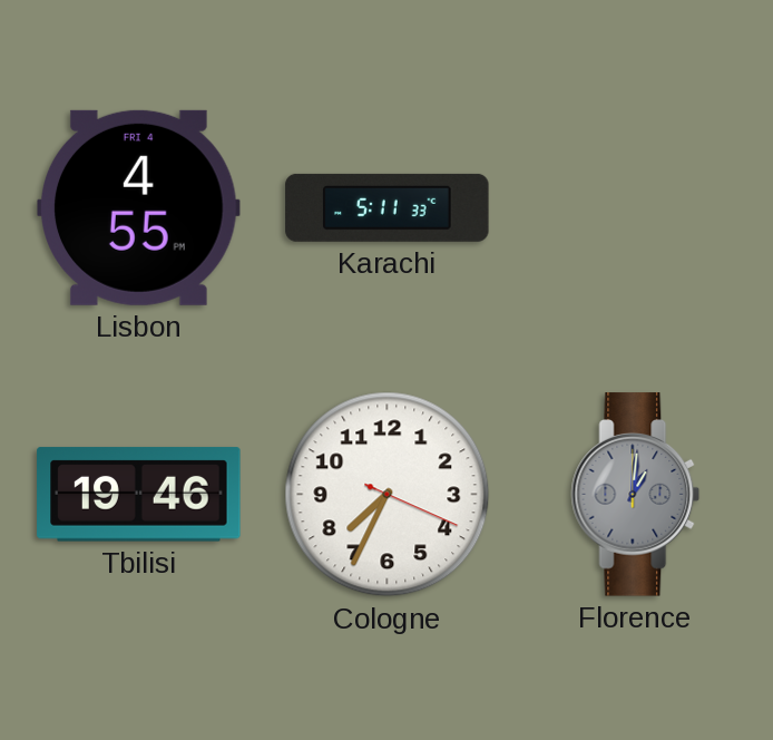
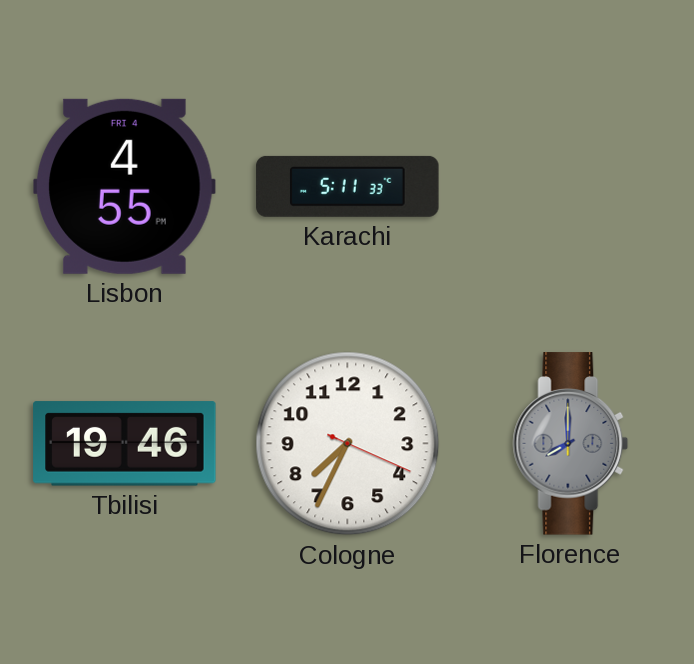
Florence: 1:01 -> 8:00
